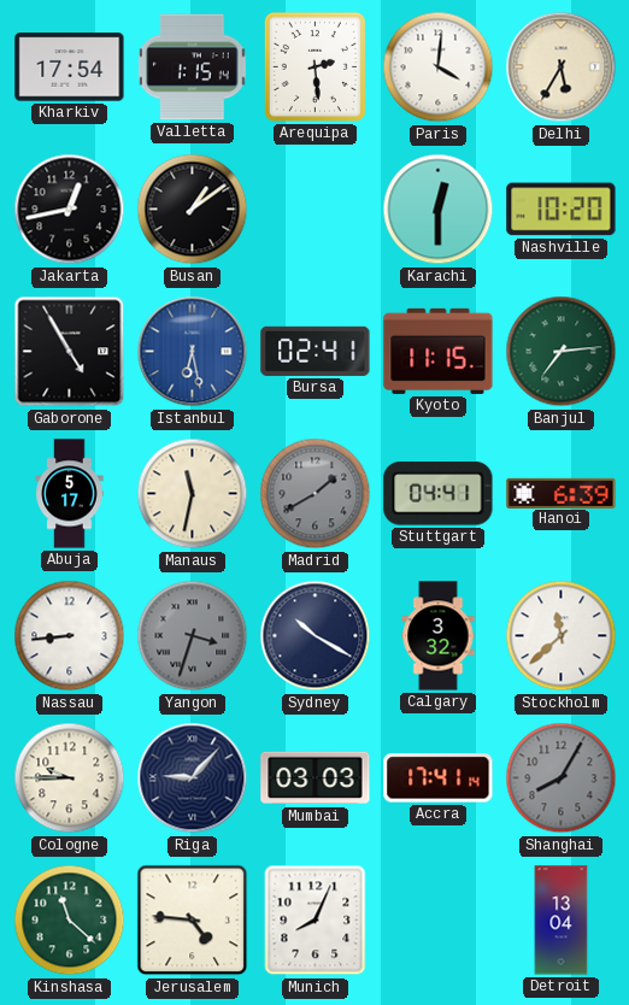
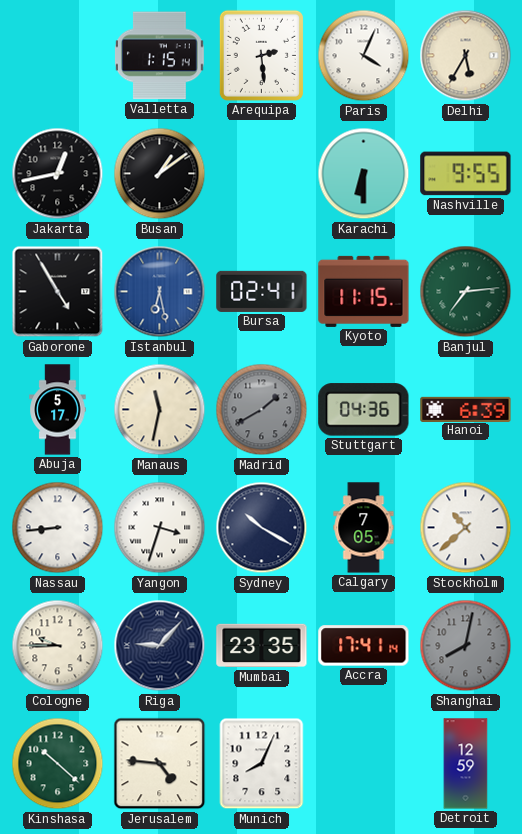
Kharkiv: 17:54 -> none
Paris: 4:01 -> 4:04
Karachi: 12:30 -> 6:30
Nashville: 10:20 -> 9:55
Stuttgart: 04:41 -> 04:36
Yangon dial: grey -> white
Calgary: 3:32 -> 7:05
Stockholm: 11:38 -> 10:38
Mumbai: 03:03 -> 23:35
Shanghai: 8:05 -> 8:02
Kinshasa: 11:22 -> 10:22
Detroit: 13:04 -> 12:59
